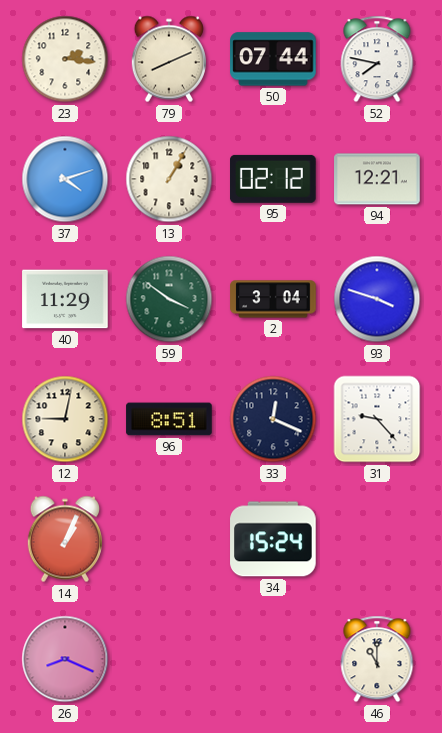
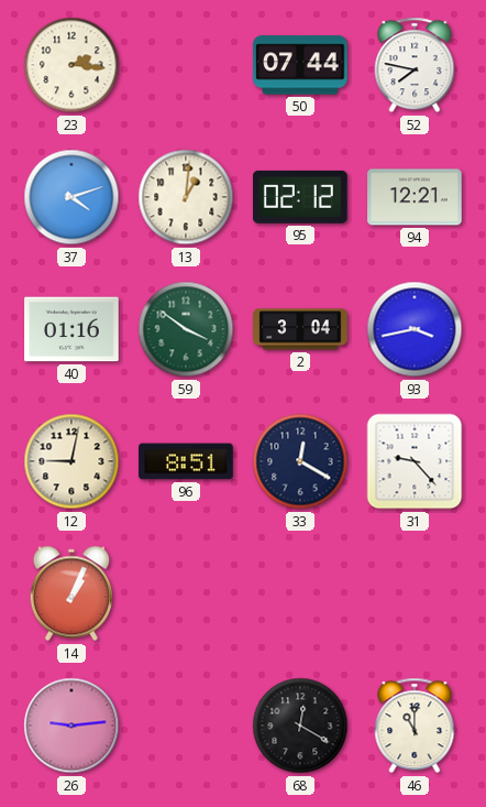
79: 8:11 -> none
13: 1:05 -> 1:01
40: 11:29 -> 01:16
93: 3:48 -> 3:43
33: 12:19 -> 12:20
34: 15:24 -> none
26: 8:19 -> 9:14
68: none -> 12:20
